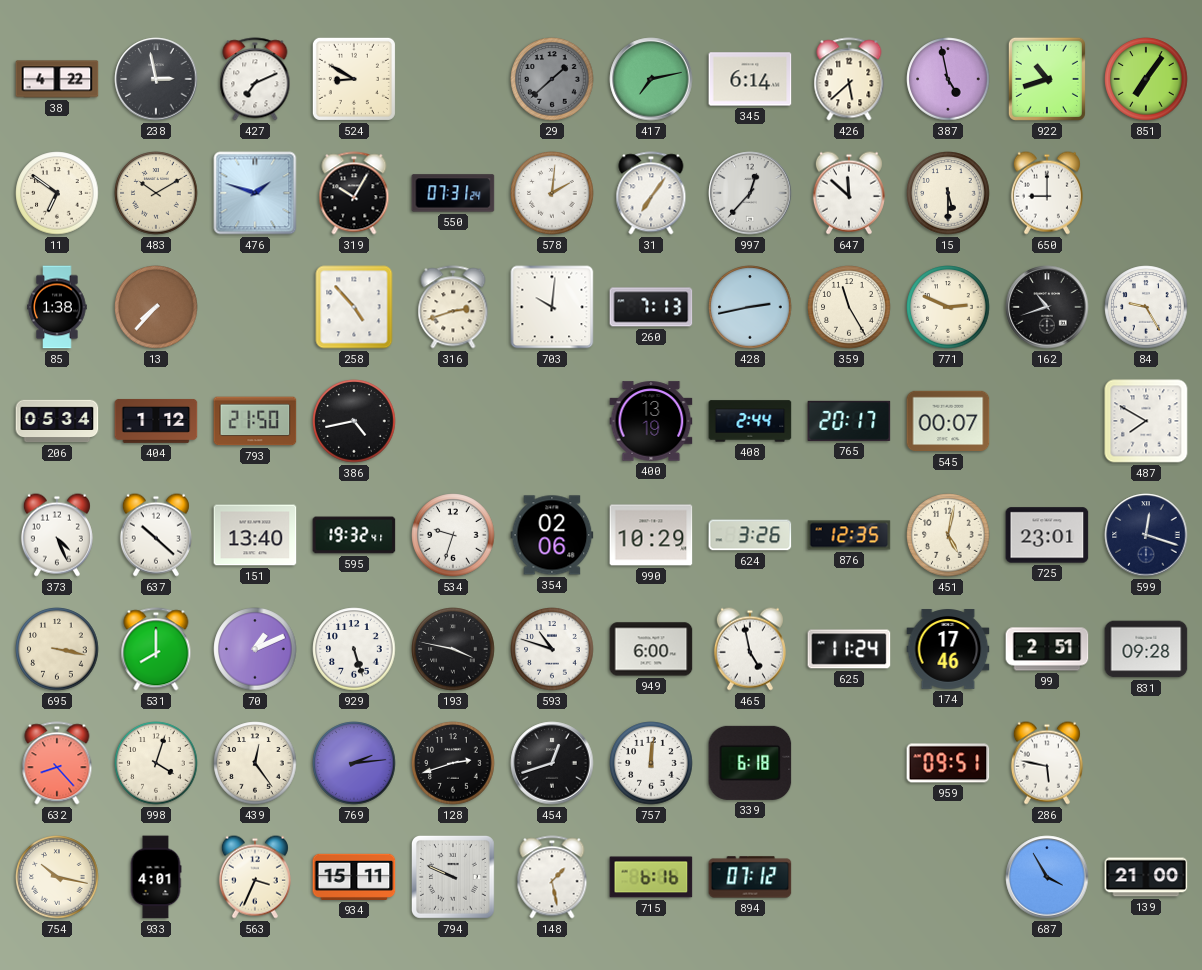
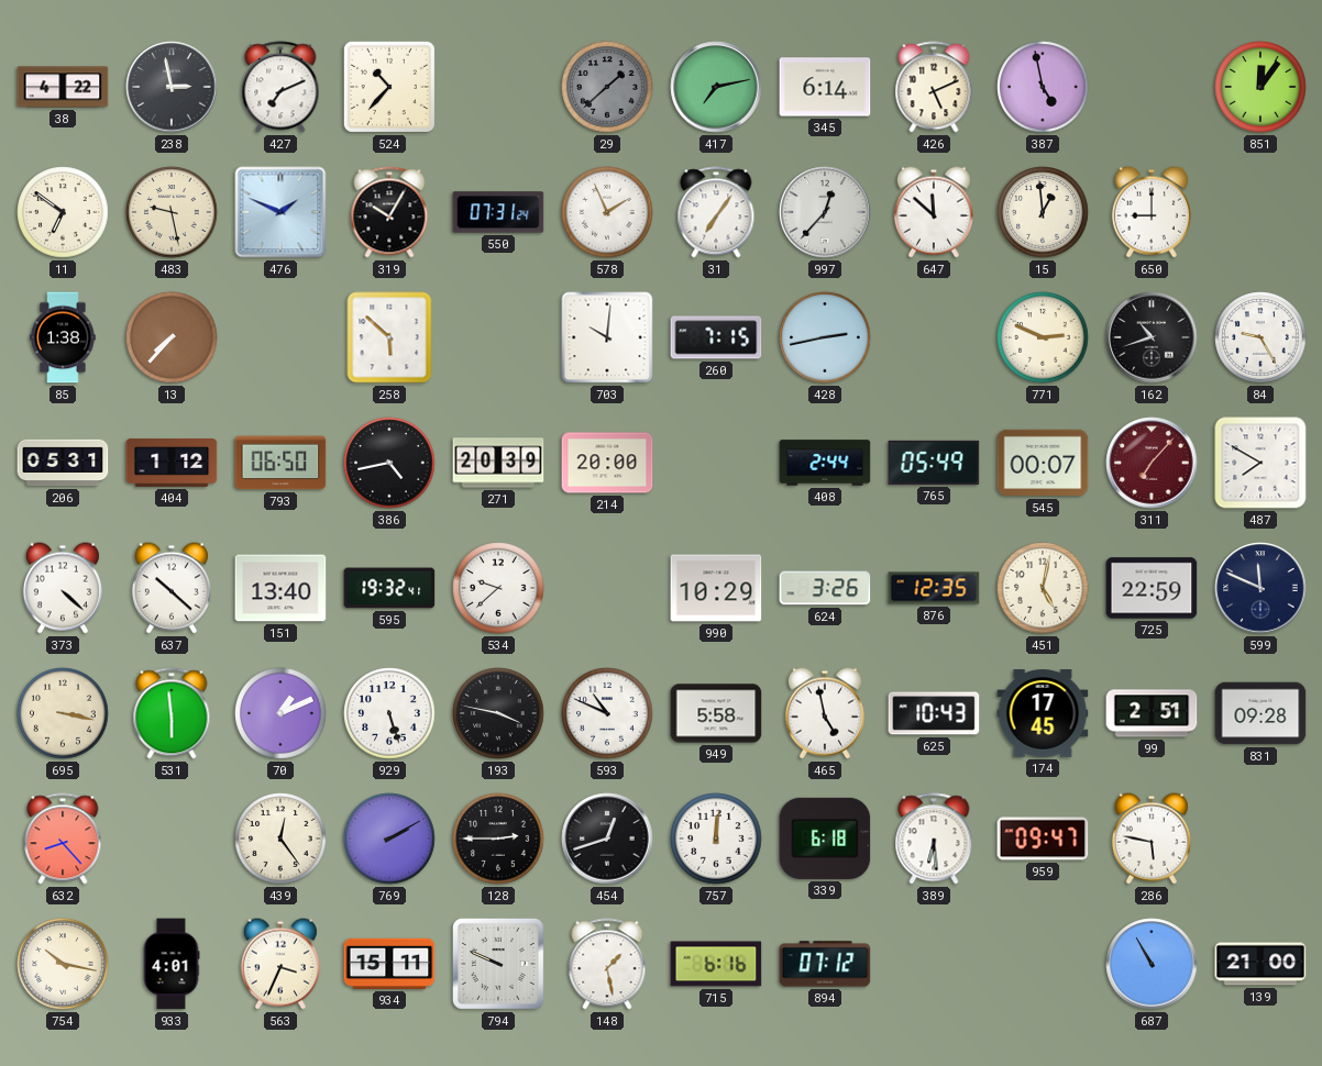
524: 8:50 -> 10:37
426: 5:38 -> 5:11
922: 10:42 -> none
851: 7:06 -> 12:06
483: 10:10 -> 9:28
476: 1:48 -> 1:49
578: 2:01 -> 1:56
15: 5:30 -> 12:59
258: 4:53 -> 5:52
316: 2:42 -> none
260: 7:13 -> 7:15
359: 11:25 -> none
206: 05:34 -> 05:31
793: 21:50 -> 06:50
271: none -> 20:39
214: none -> 20:00
400: 13:19 -> none
765: 20:17 -> 05:49
311: none -> 7:07
373: 4:26 -> 4:22
534: 9:33 -> 9:38
354: 02:06 -> none
725: 23:01 -> 22:59
599: 12:18 -> 11:49
531: 8:00 -> 5:59
593: 10:48 -> 10:49
949: 6:00 -> 5:58
625: 11:24 -> 10:43
174: 17:46 -> 17:45
998: 4:03 -> none
769: 2:14 -> 2:10
128: 2:42 -> 2:45
389: none -> 6:29
959: 09:51 -> 09:47
687: 3:55 -> 10:55
